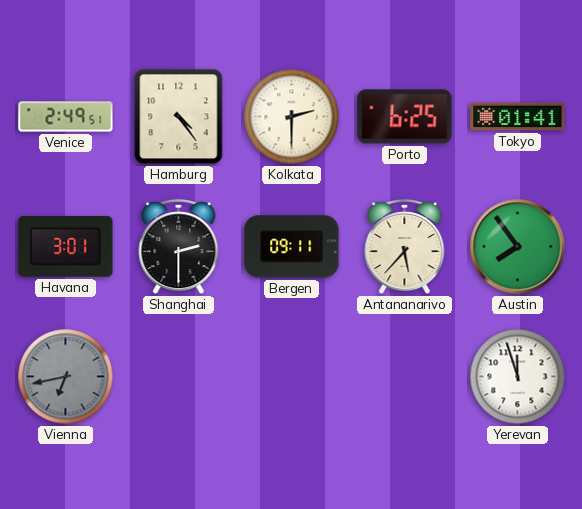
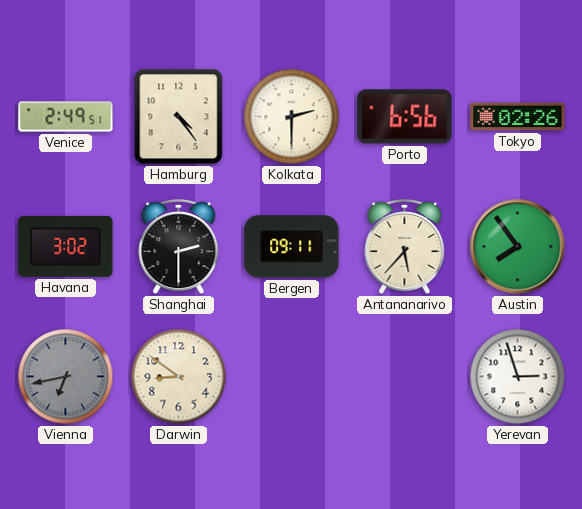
Porto: 6:25 -> 6:56
Tokyo: 01:41 -> 02:26
Havana: 3:01 -> 3:02
Darwin: none -> 8:51
Yerevan: 11:57 -> 2:57
